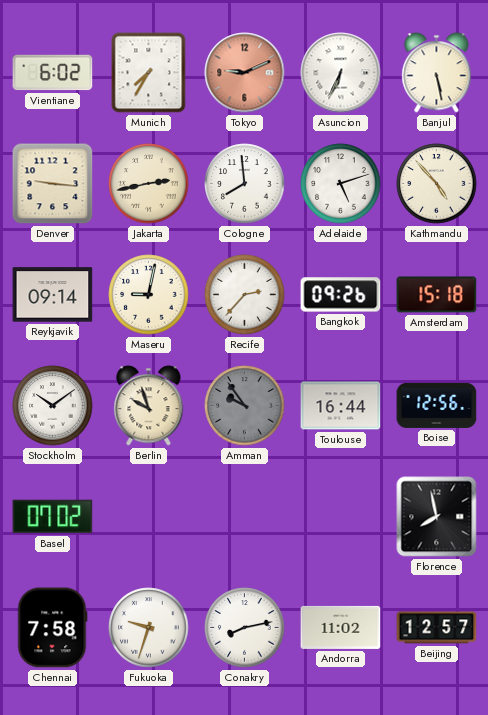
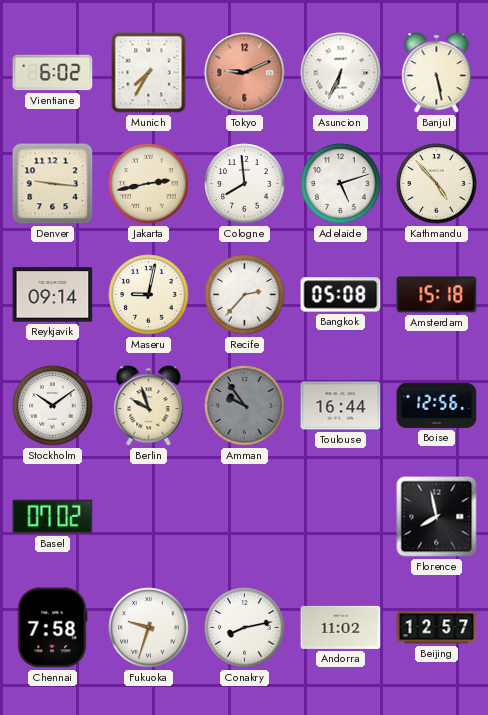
Bangkok: 09:26 -> 05:08
